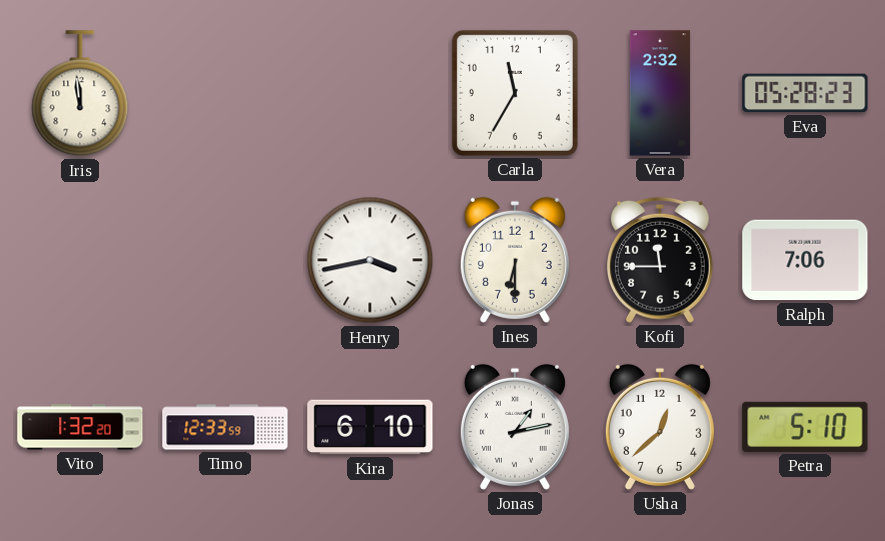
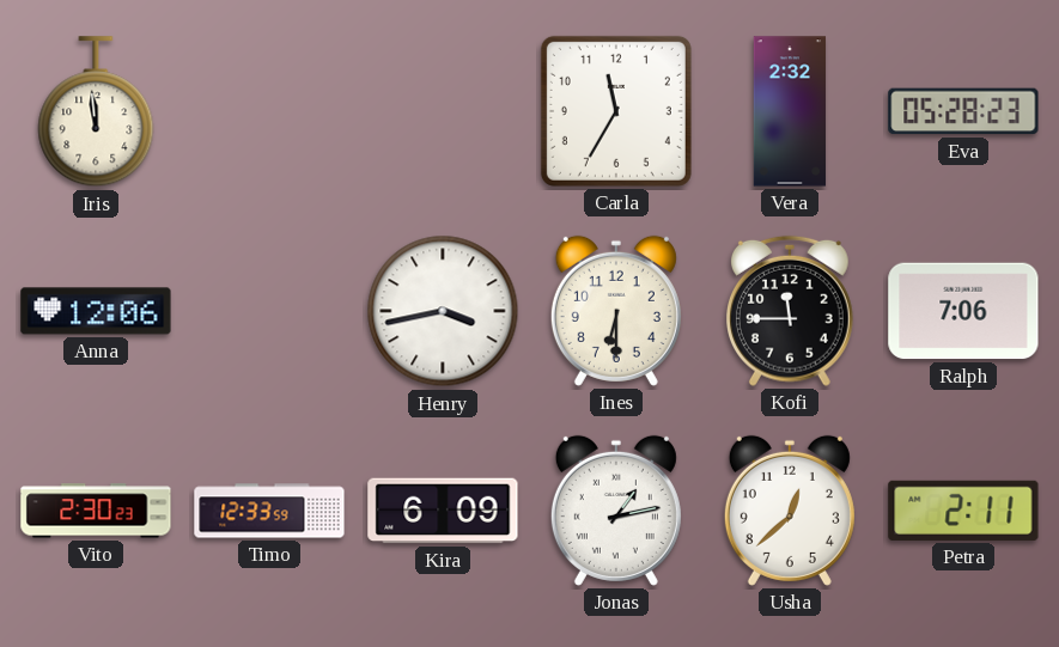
Anna: none -> 12:06
Vito: 1:32 -> 2:30
Kira: 6:10 -> 6:09
Petra: 5:10 -> 2:11
